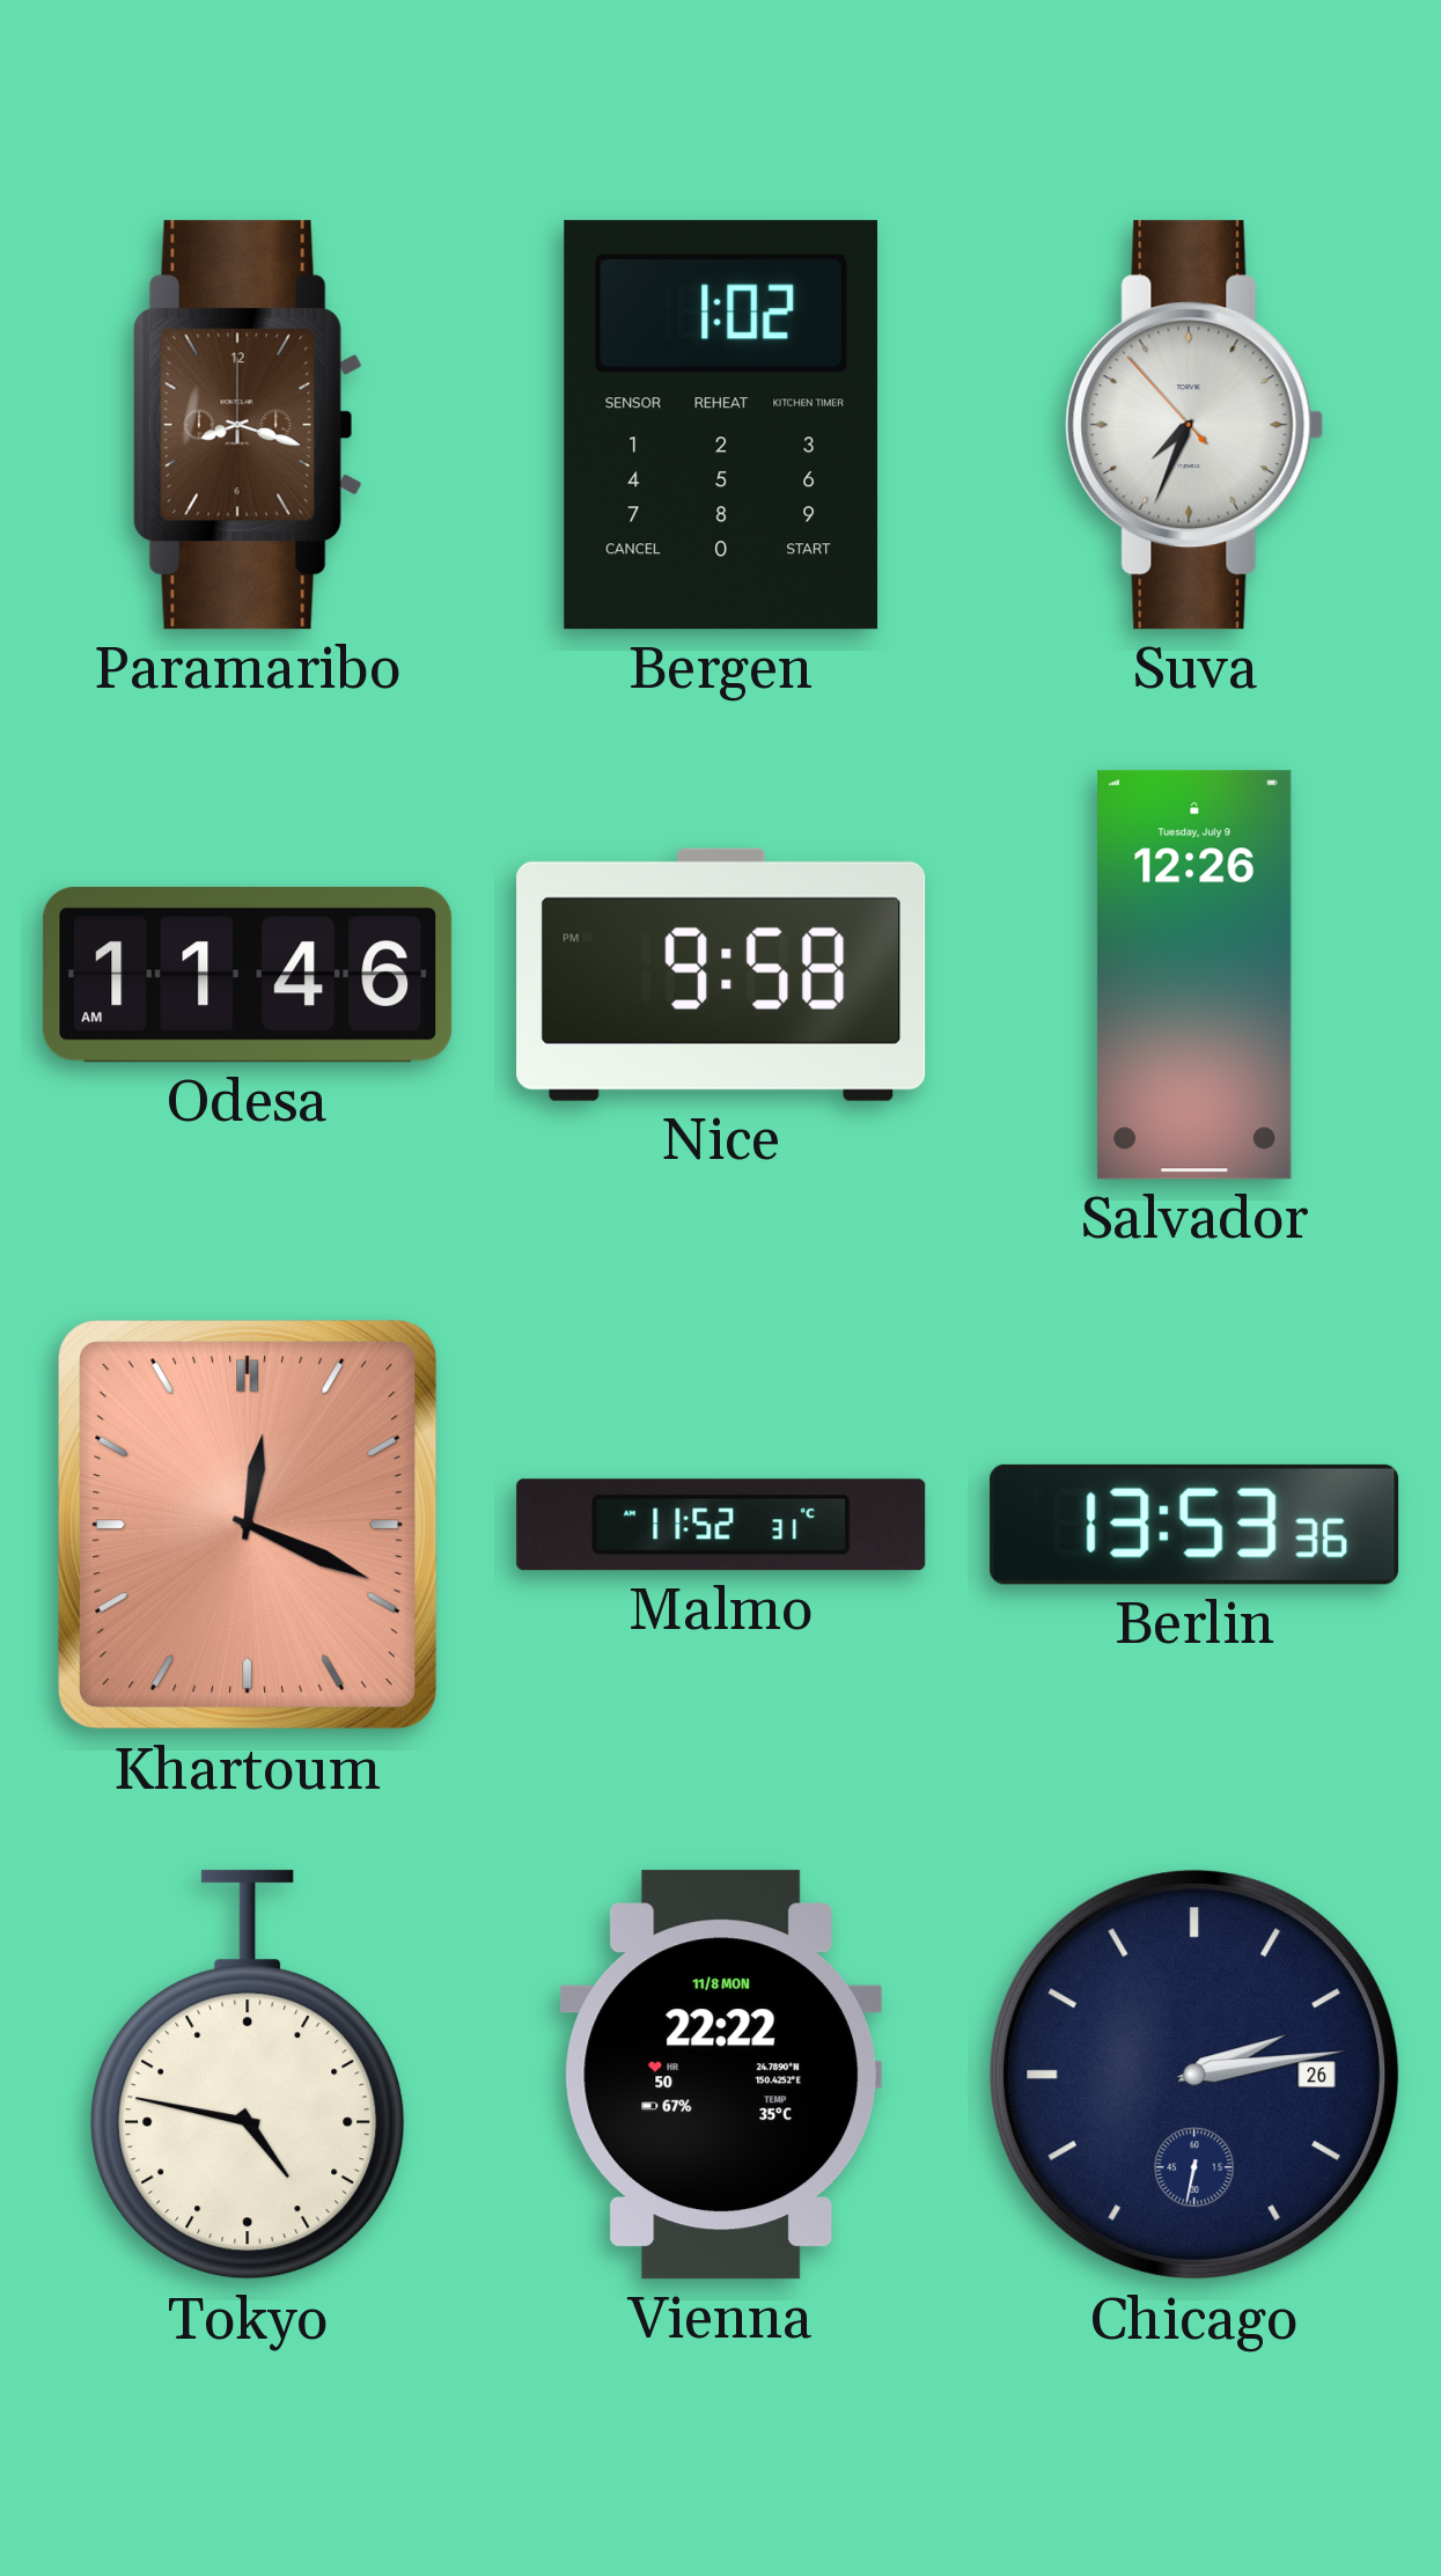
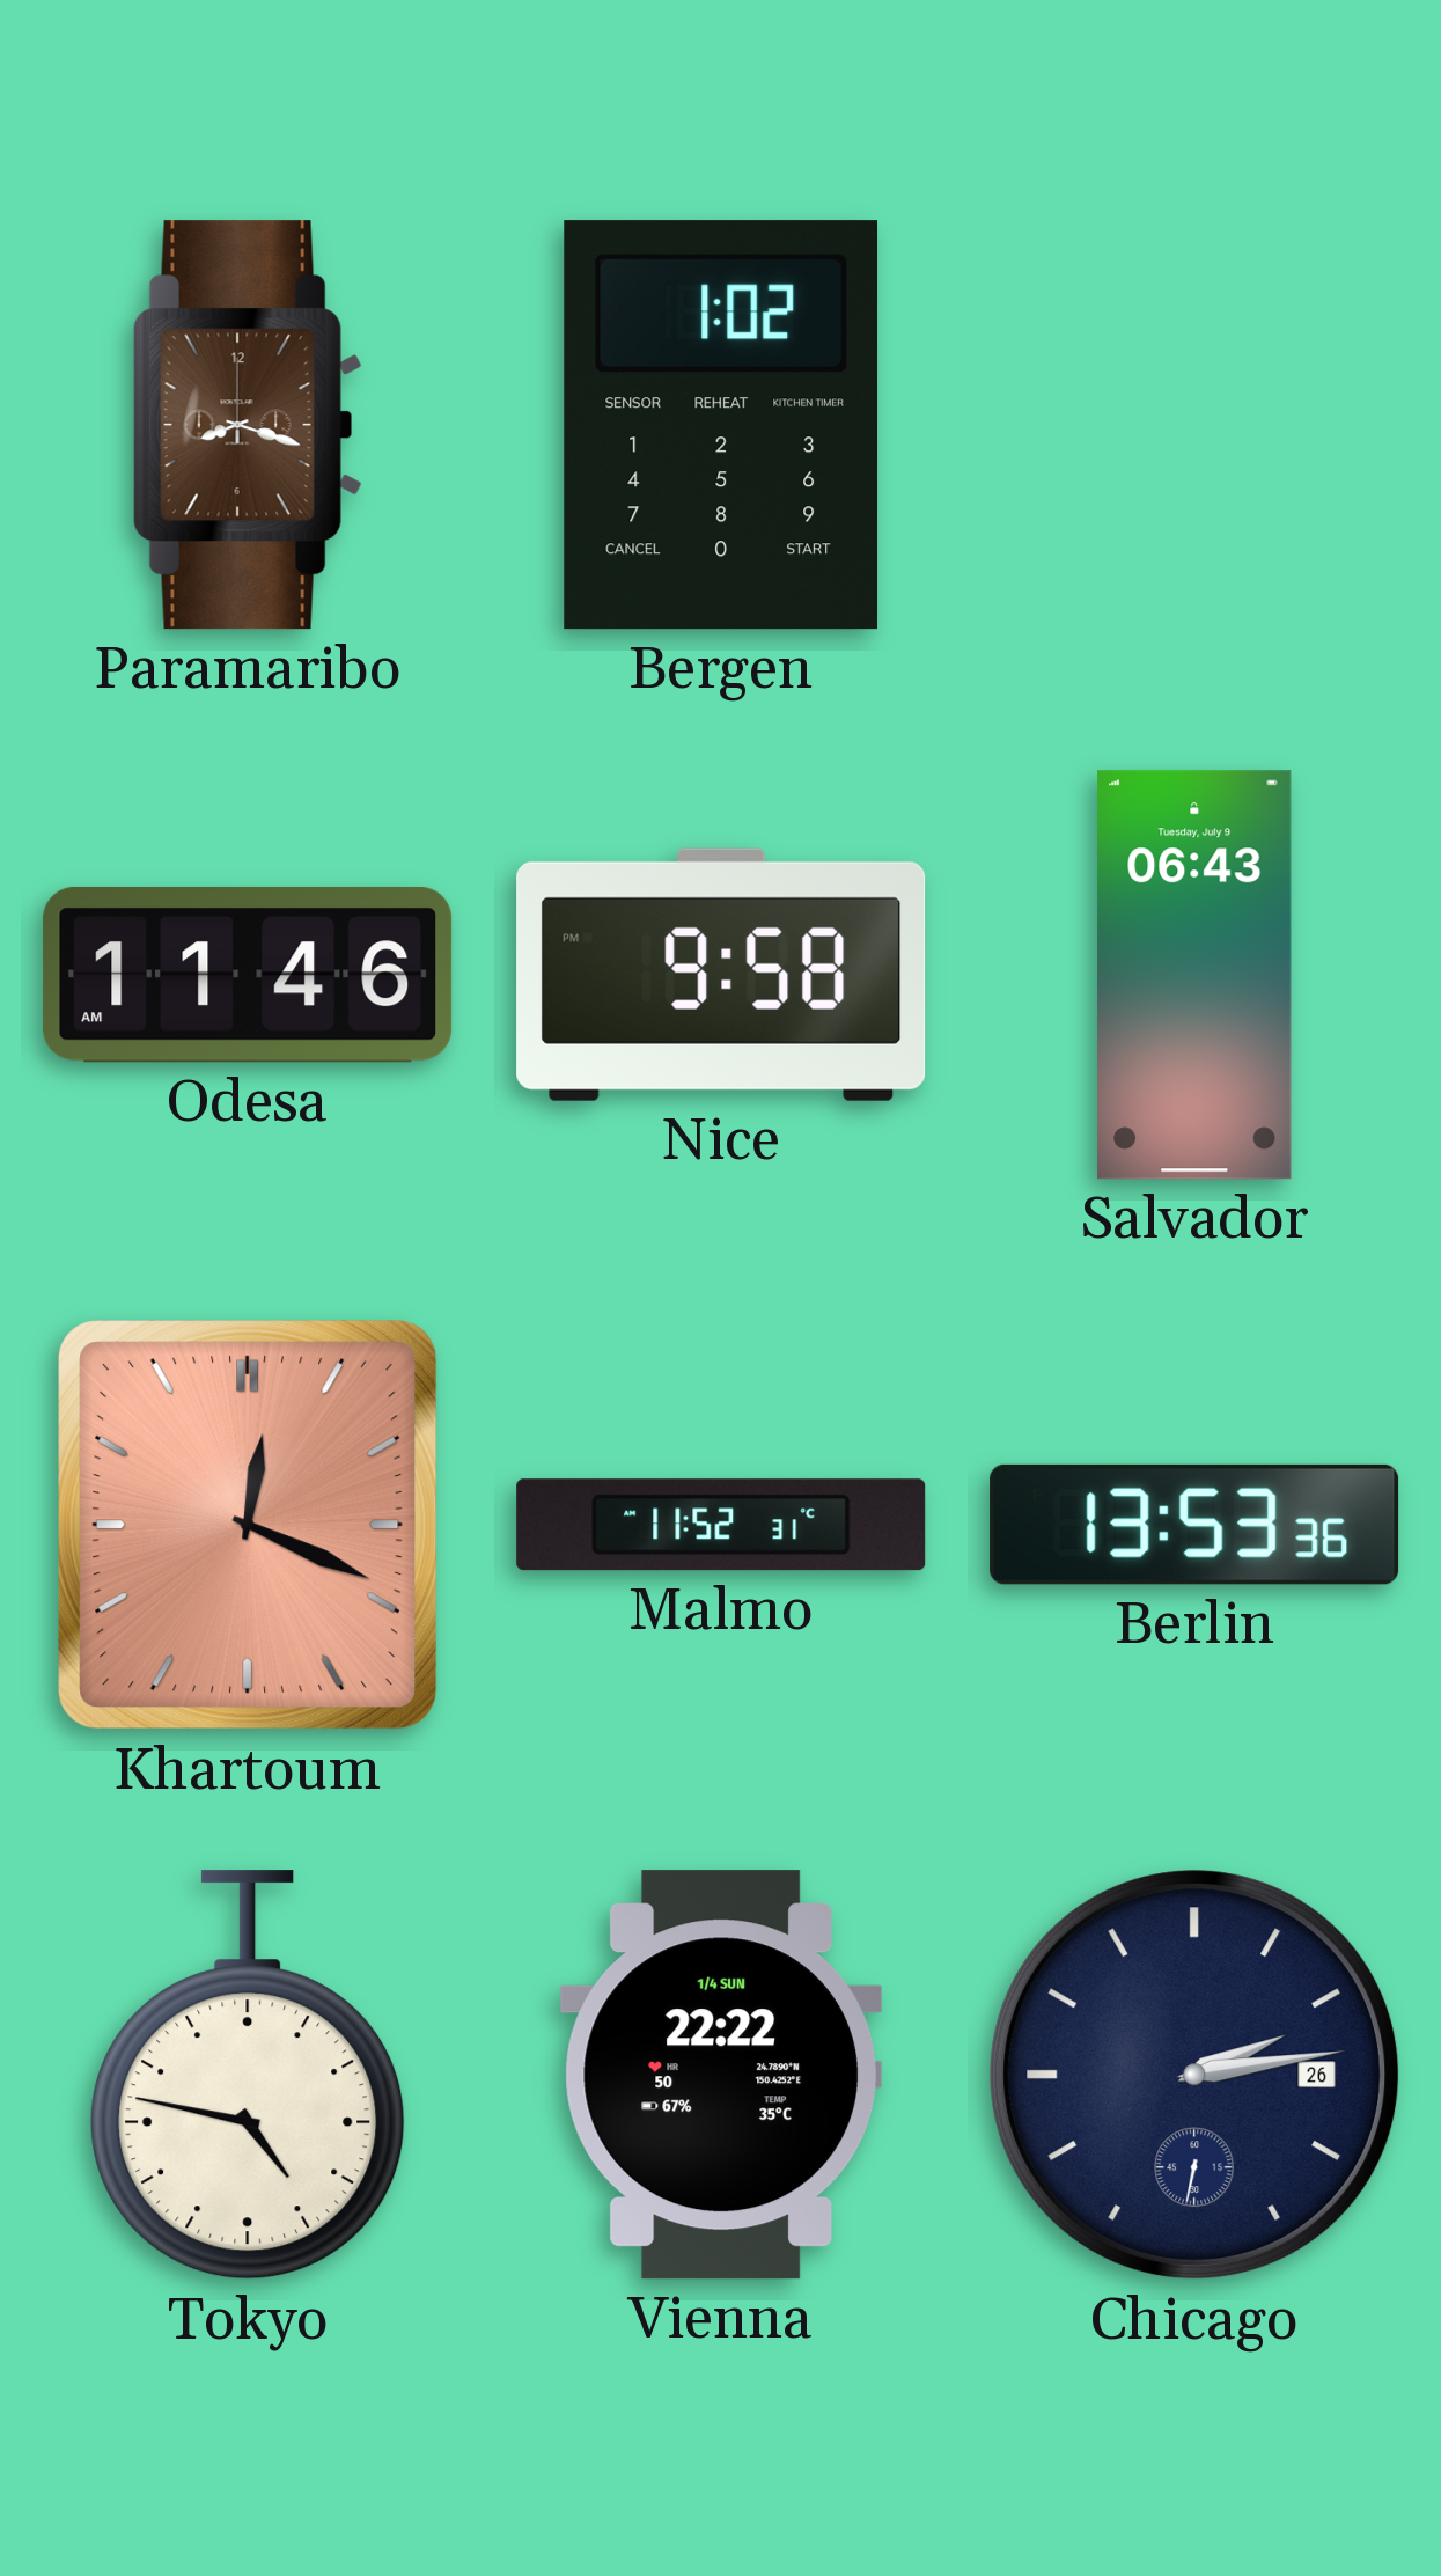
Suva: 7:33 -> none
Salvador: 12:26 -> 06:43
Vienna date: 11/8 MON -> 1/4 SUN
